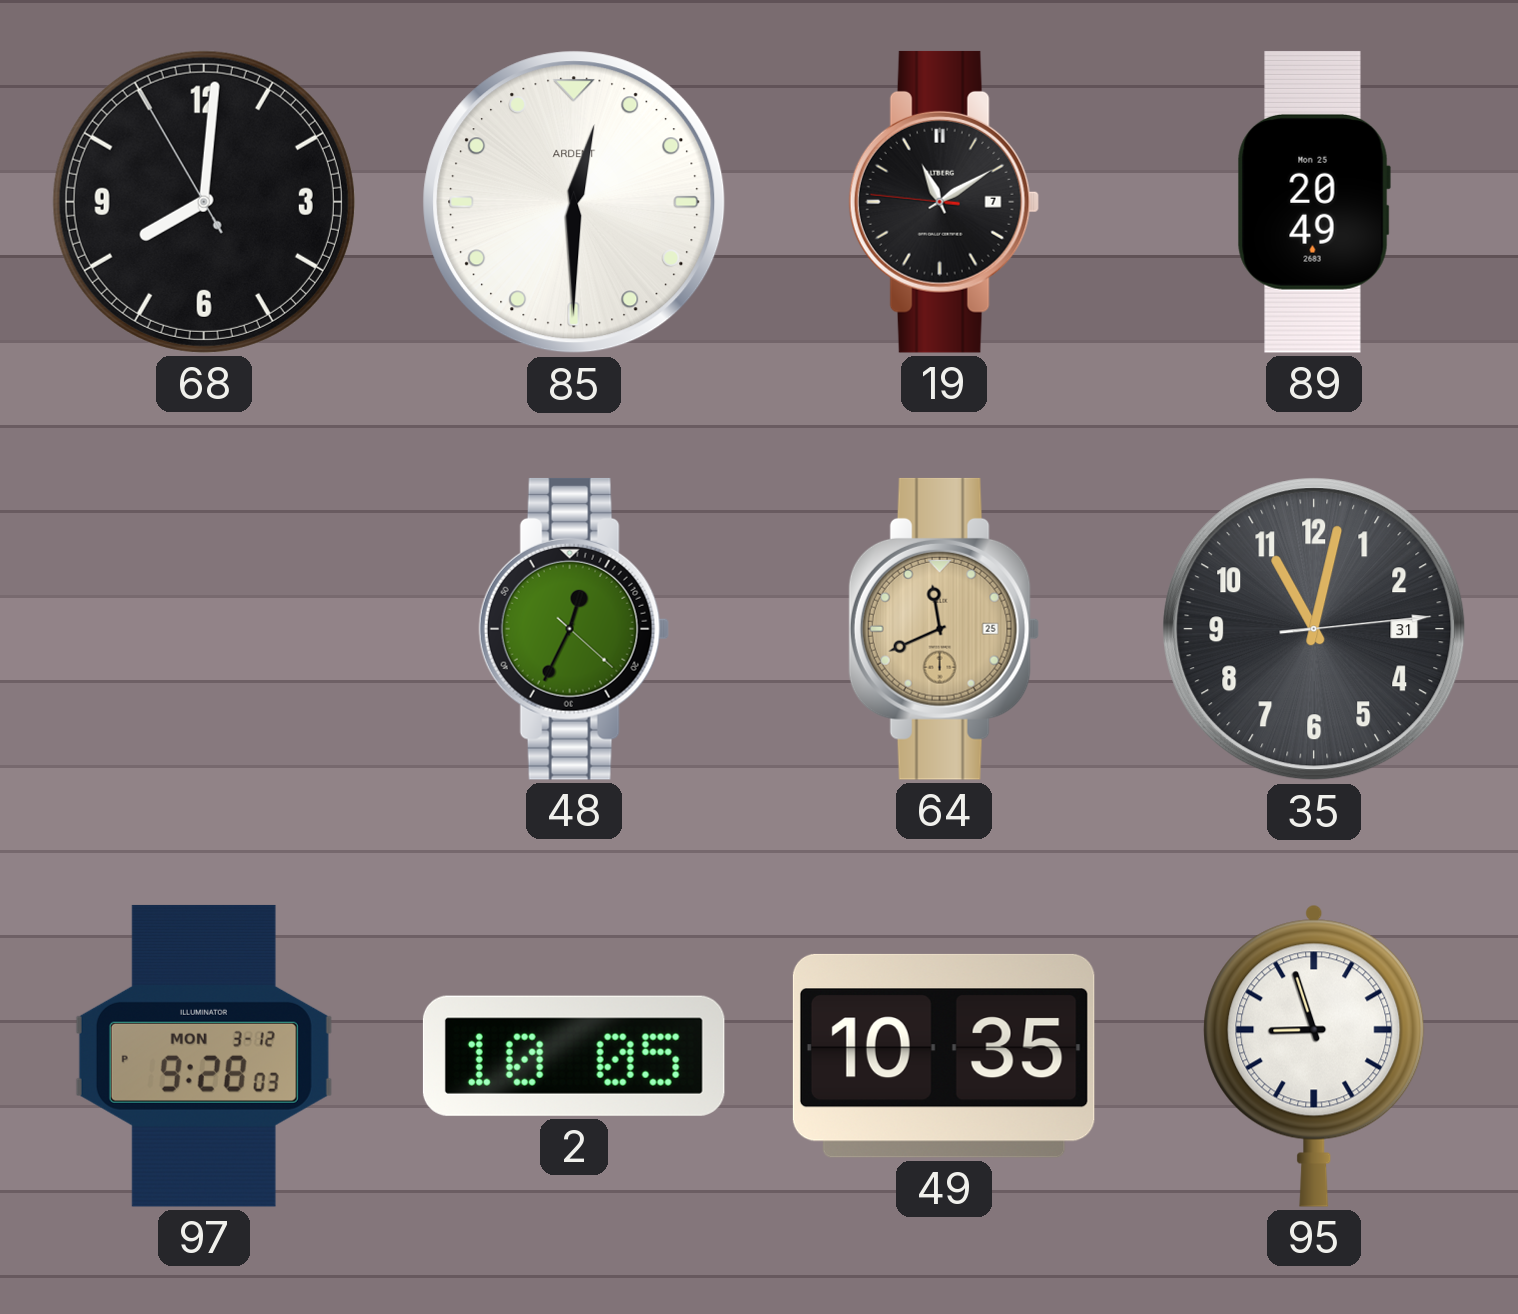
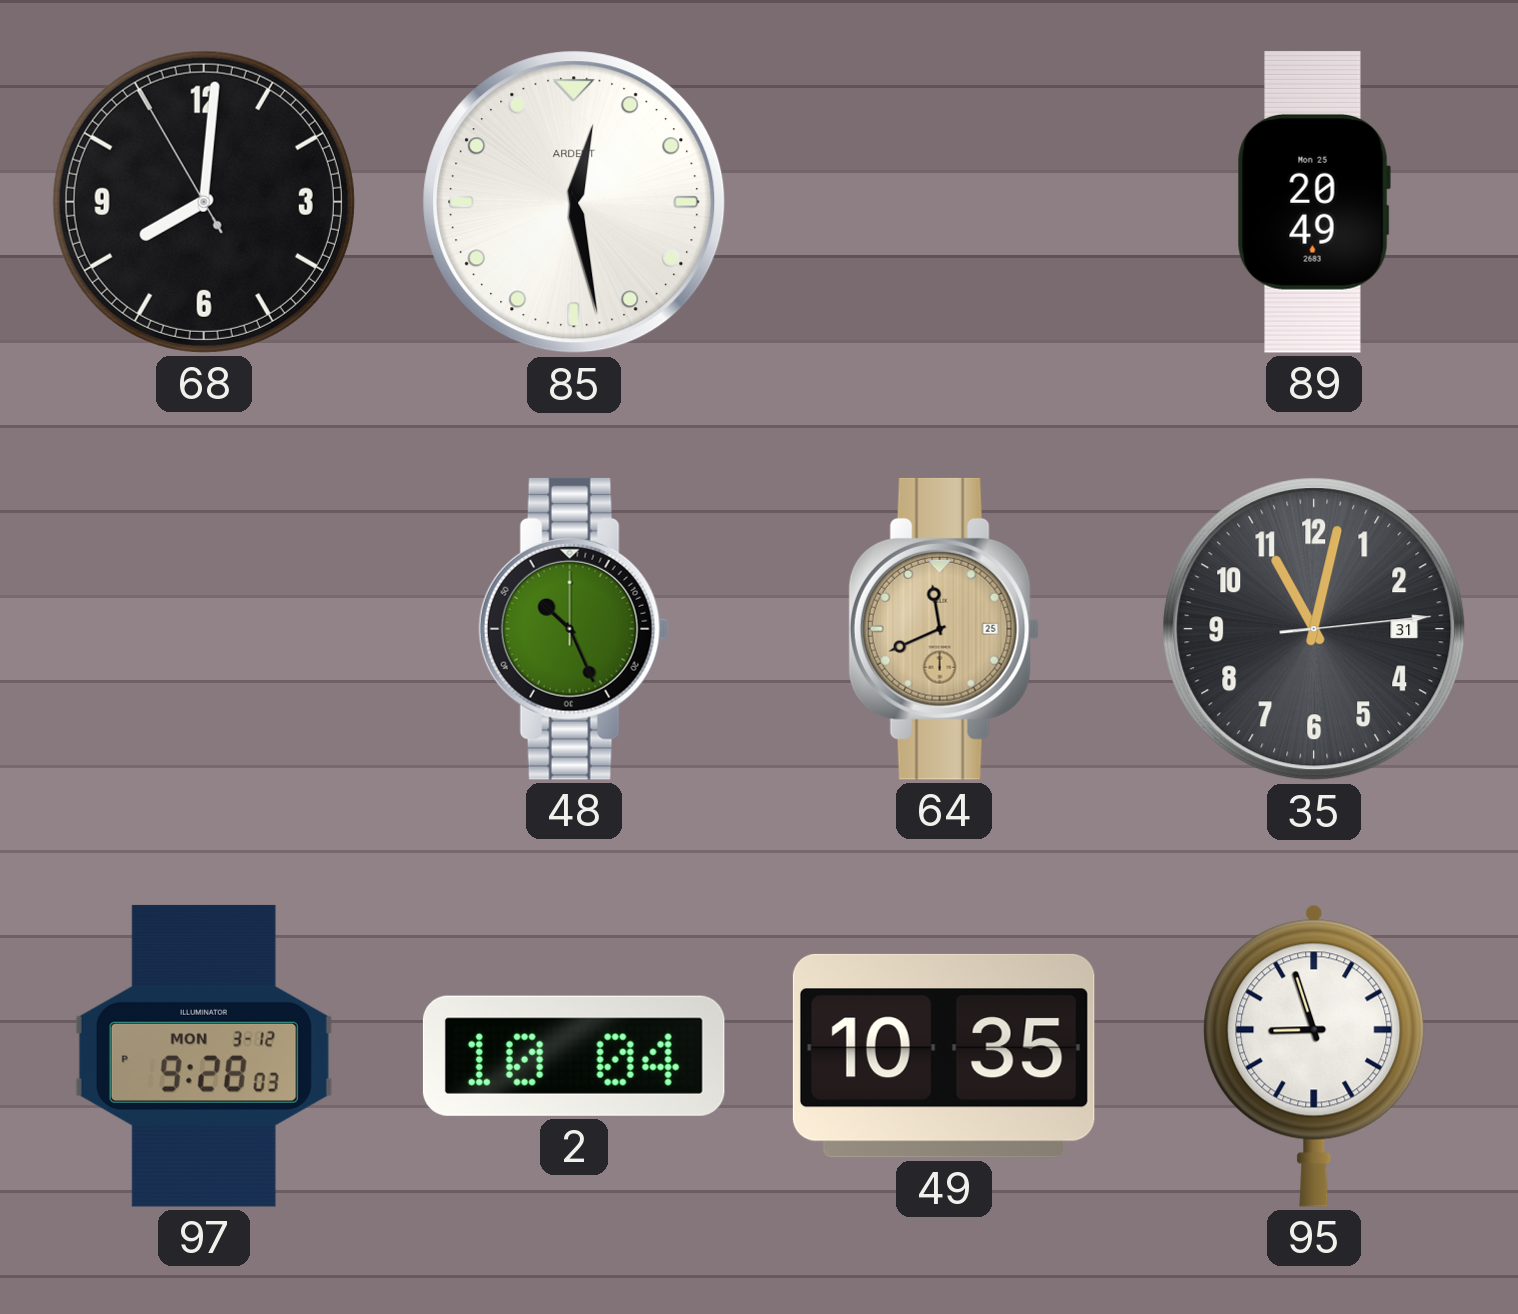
85: 12:30 -> 12:28
19: 11:09 -> none
48: 12:34 -> 10:26
2: 10:05 -> 10:04
